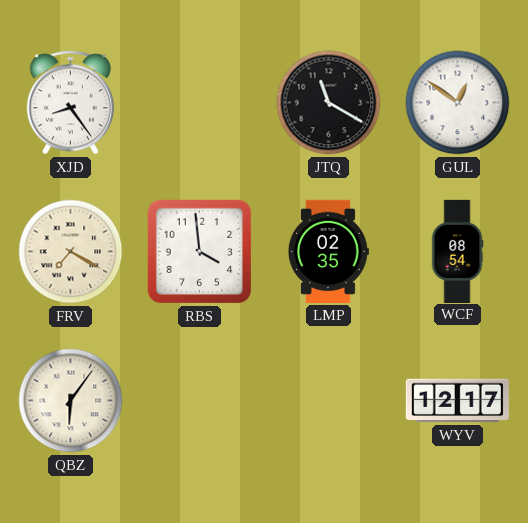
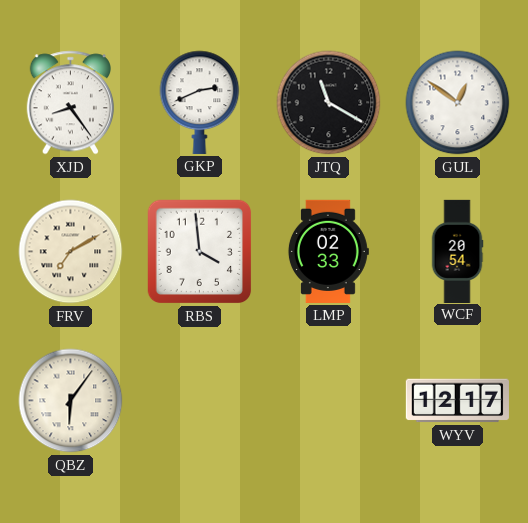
GKP: none -> 2:41
FRV: 7:20 -> 7:10
LMP: 02:35 -> 02:33
WCF: 08:54 -> 20:54
